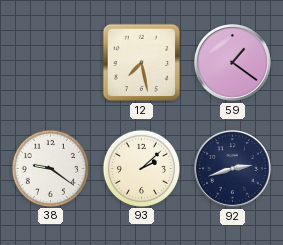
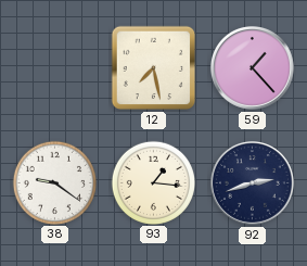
59: 1:21 -> 1:23
93: 2:08 -> 1:16
